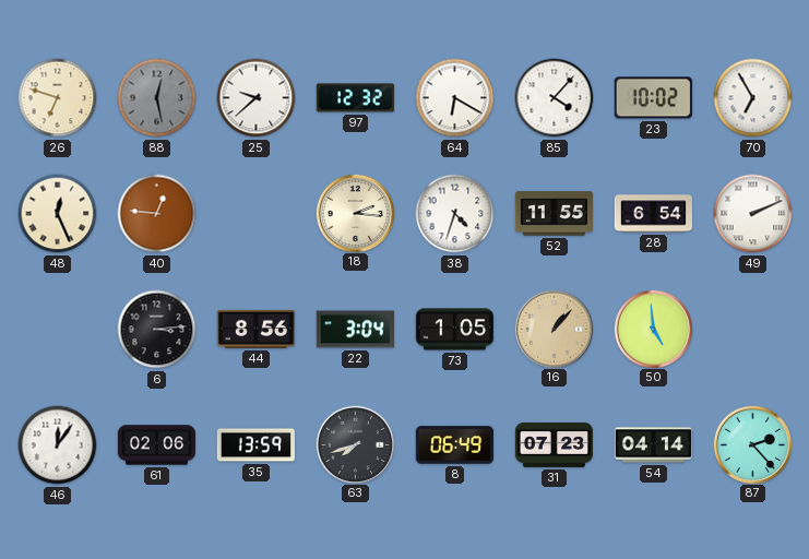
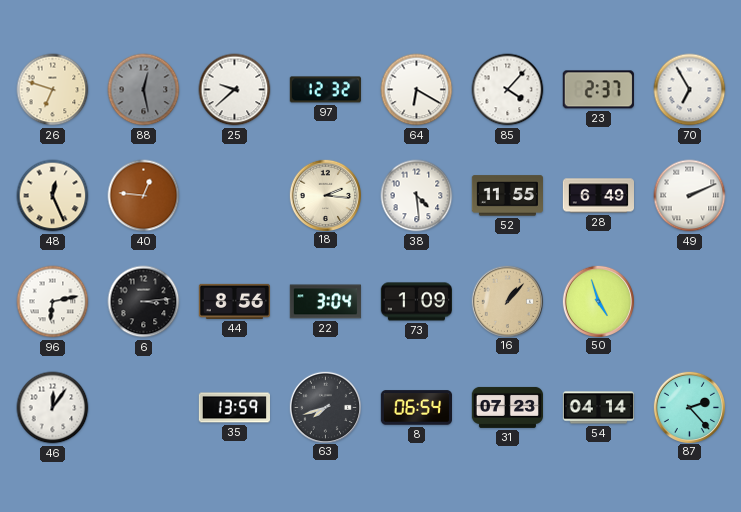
23: 10:02 -> 2:37
38: 4:33 -> 4:29
28: 6:54 -> 6:49
96: none -> 6:13
73: 1:05 -> 1:09
50: 4:59 -> 4:57
61: 02:06 -> none
8: 06:49 -> 06:54
